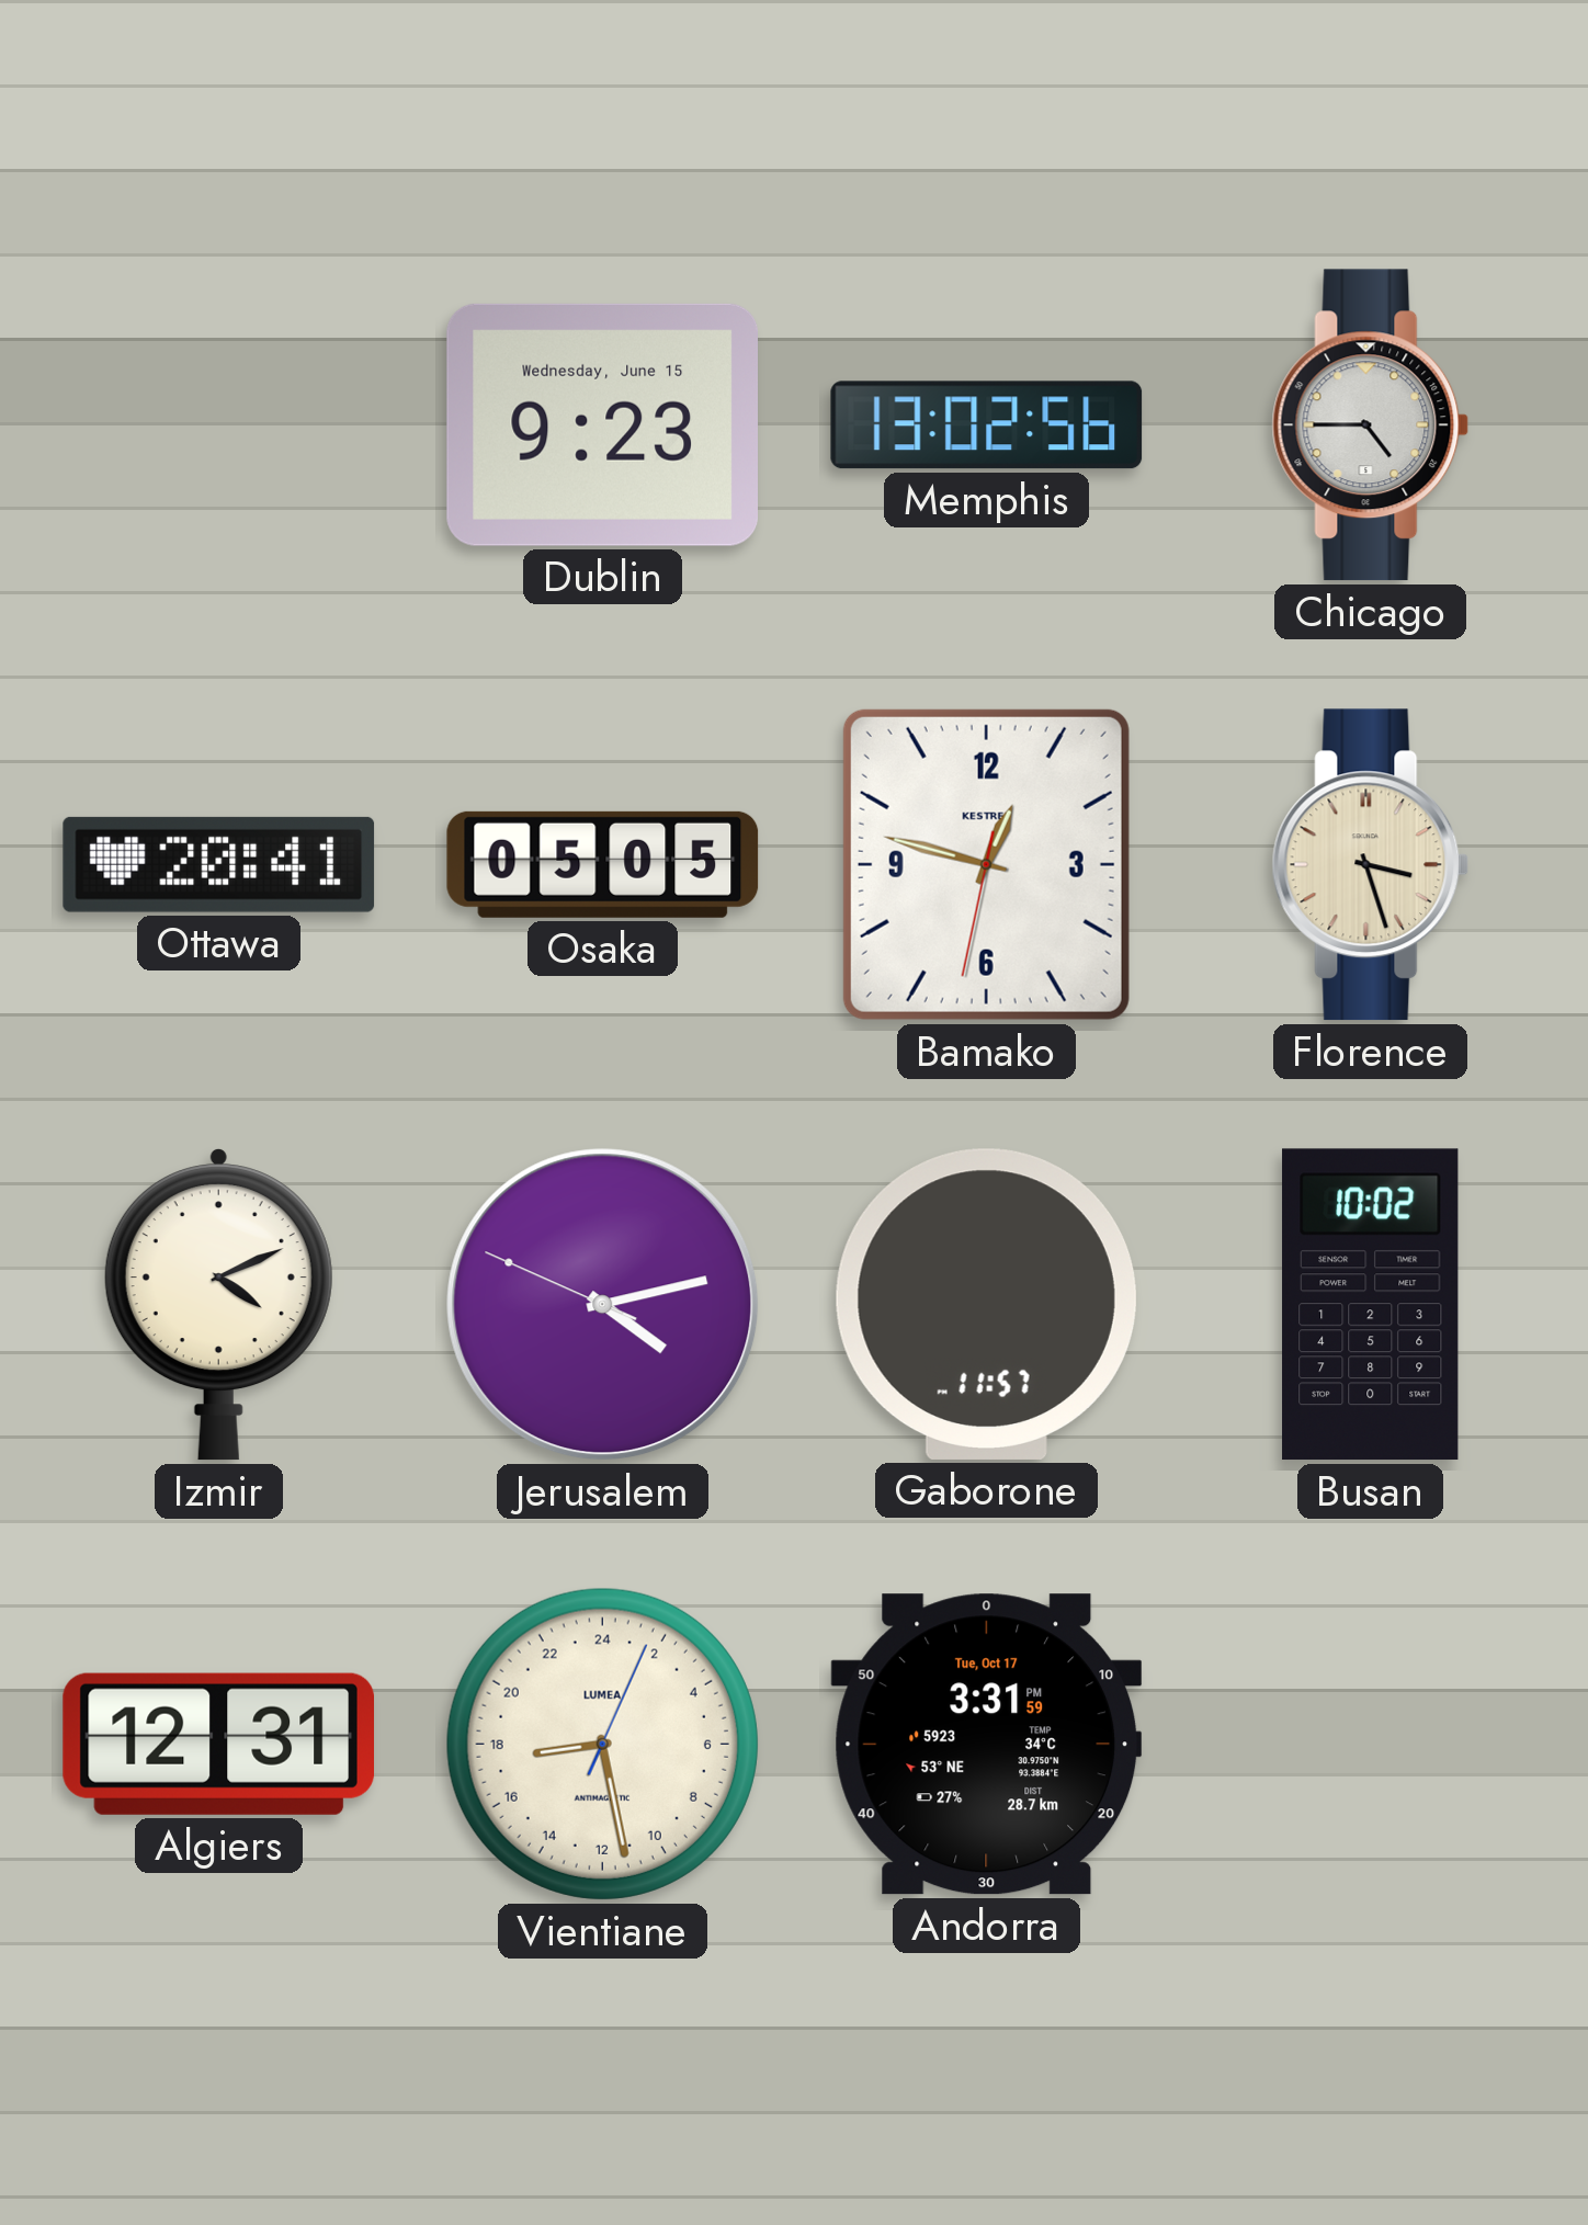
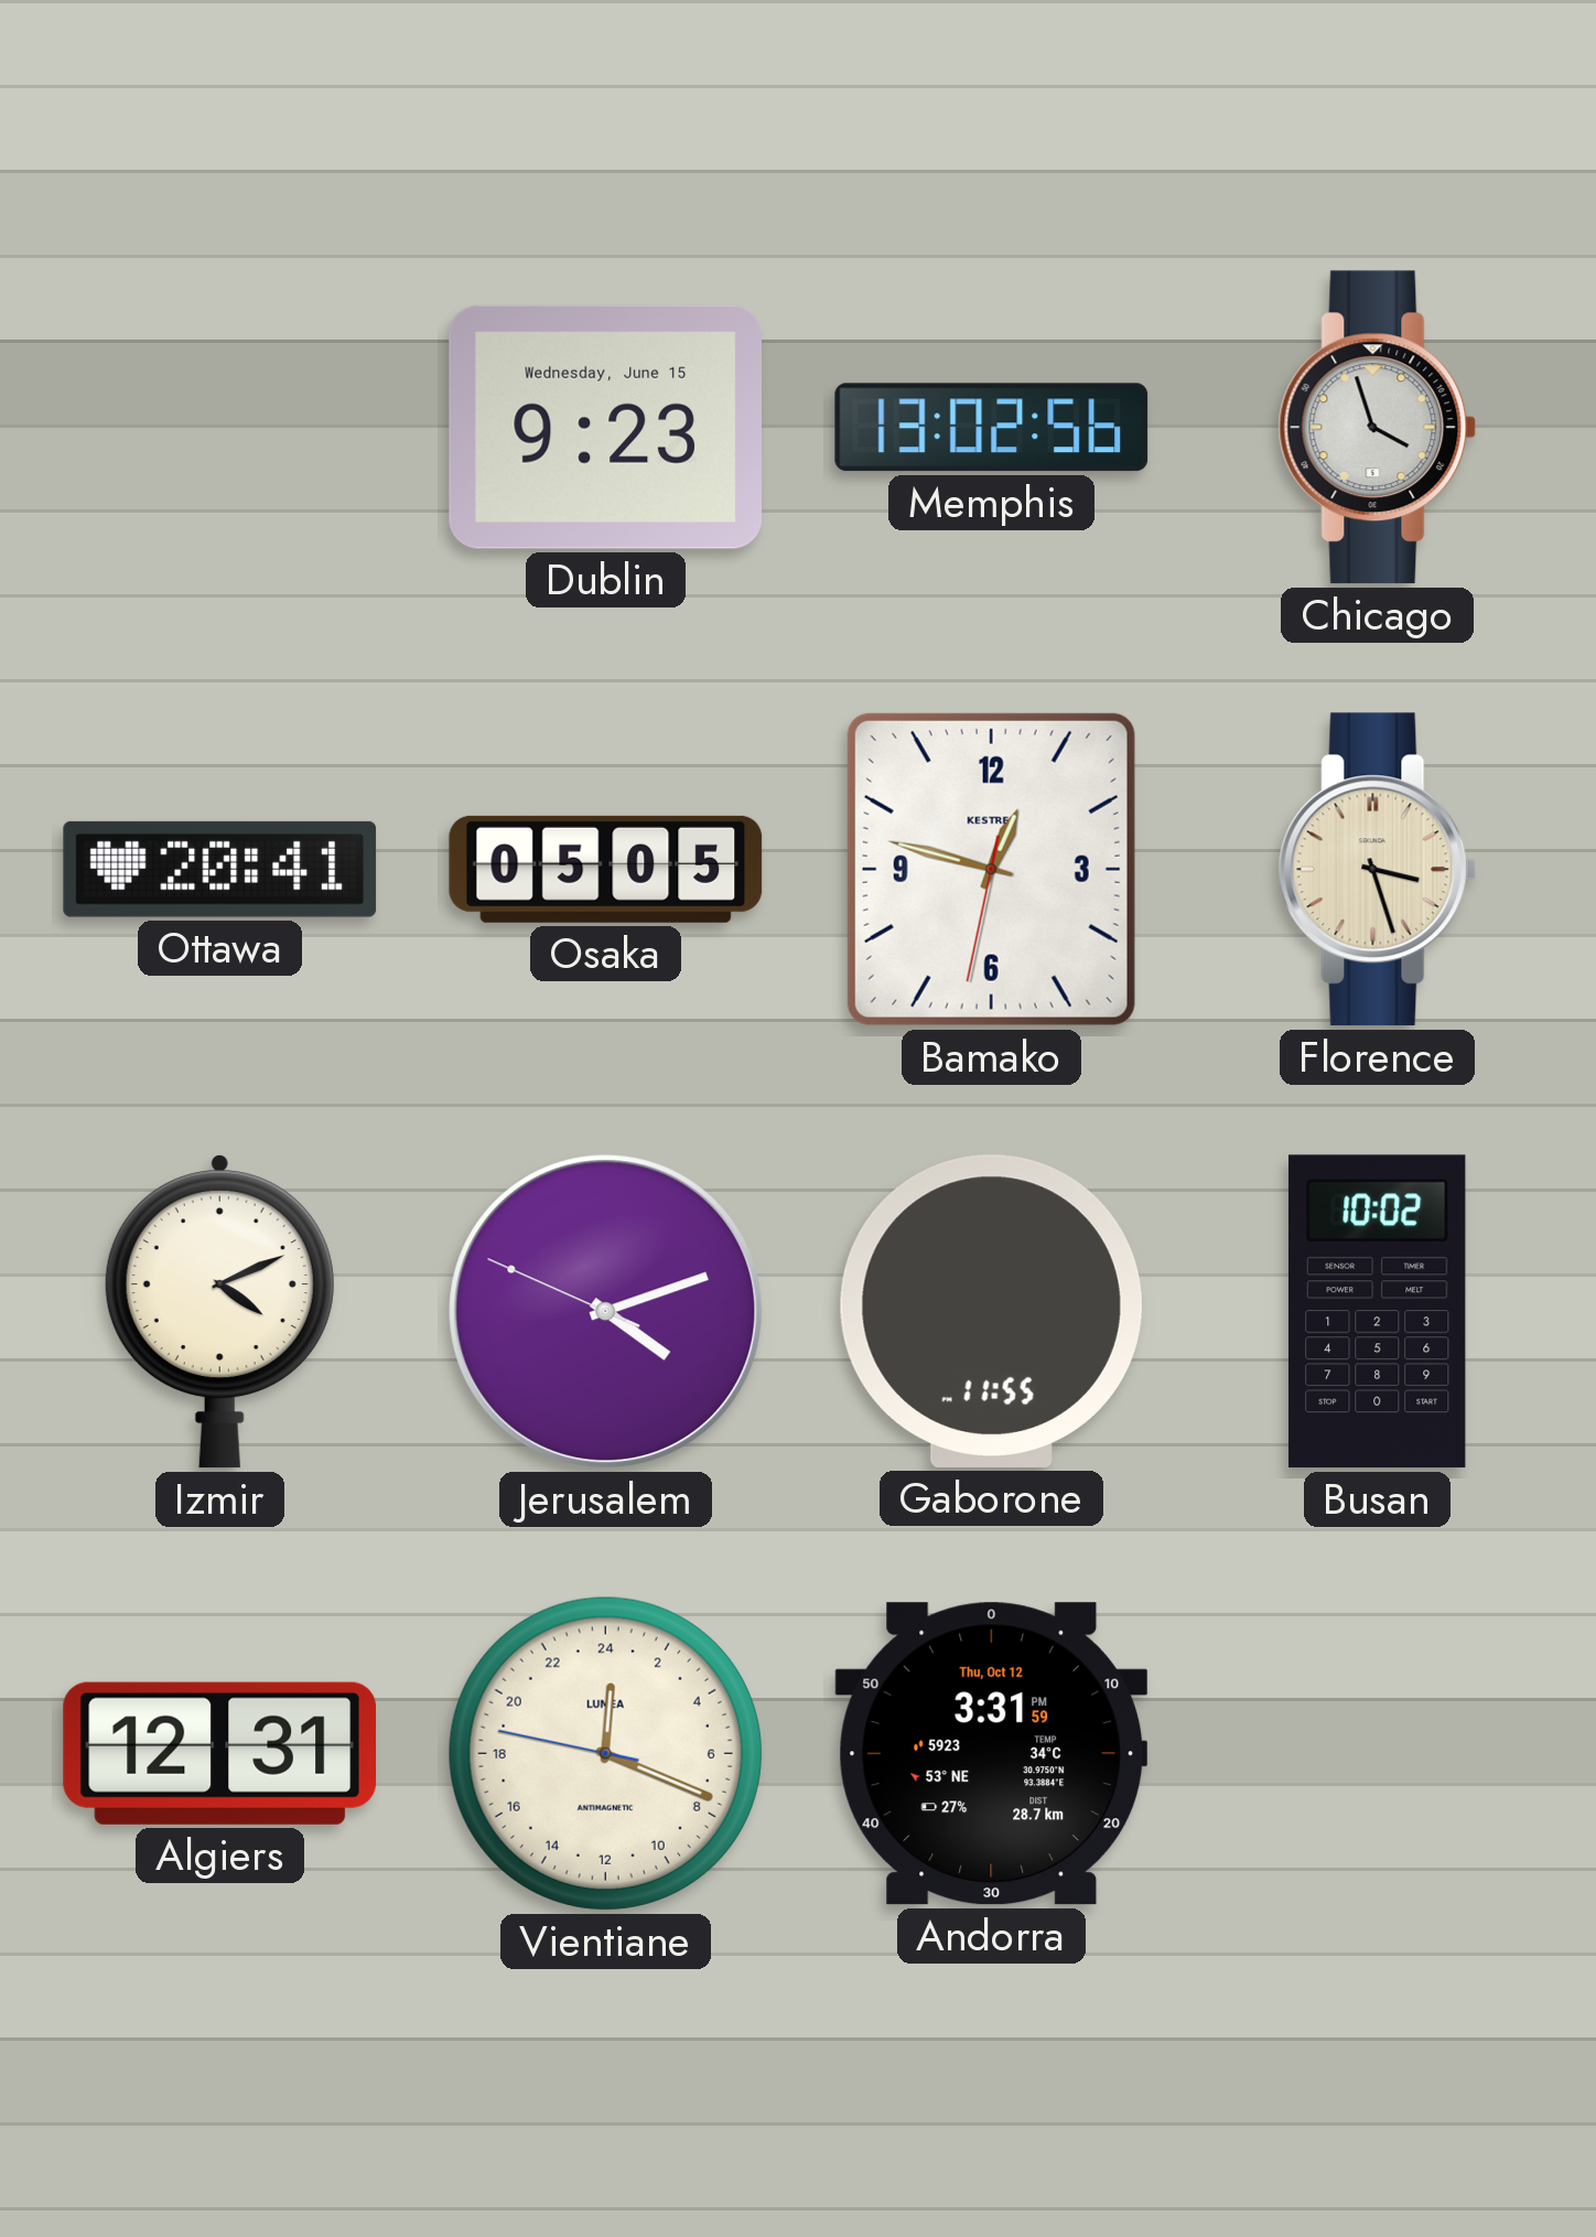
Chicago: 4:45 -> 3:57
Jerusalem: 4:12 -> 4:11
Gaborone: 11:57 -> 11:55
Vientiane: 17:28 -> 0:18
Andorra date: Tue, Oct 17 -> Thu, Oct 12
